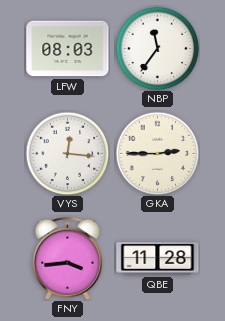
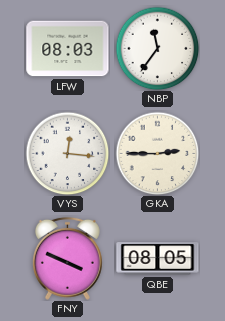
FNY: 3:44 -> 3:49
QBE: 11:28 -> 08:05
